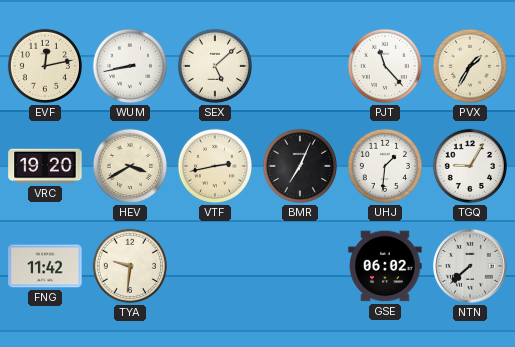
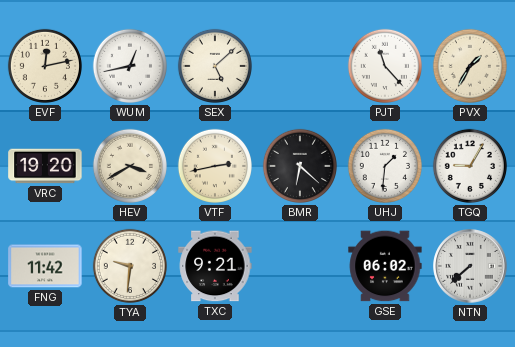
WUM: 8:43 -> 12:43
BMR: 7:04 -> 6:22
TXC: none -> 9:21
